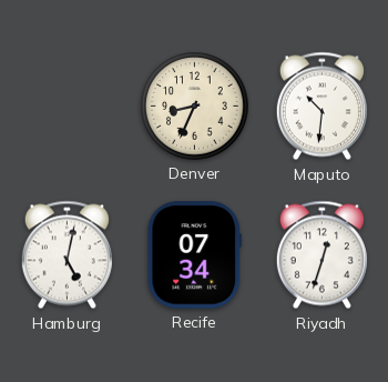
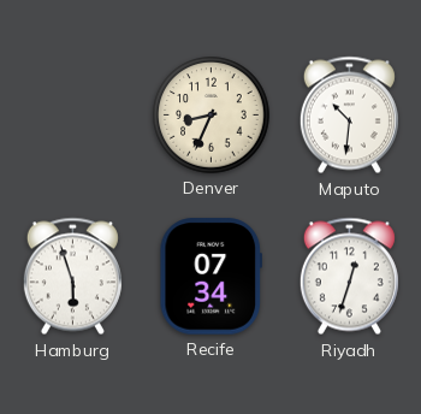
Hamburg: 5:02 -> 5:57
